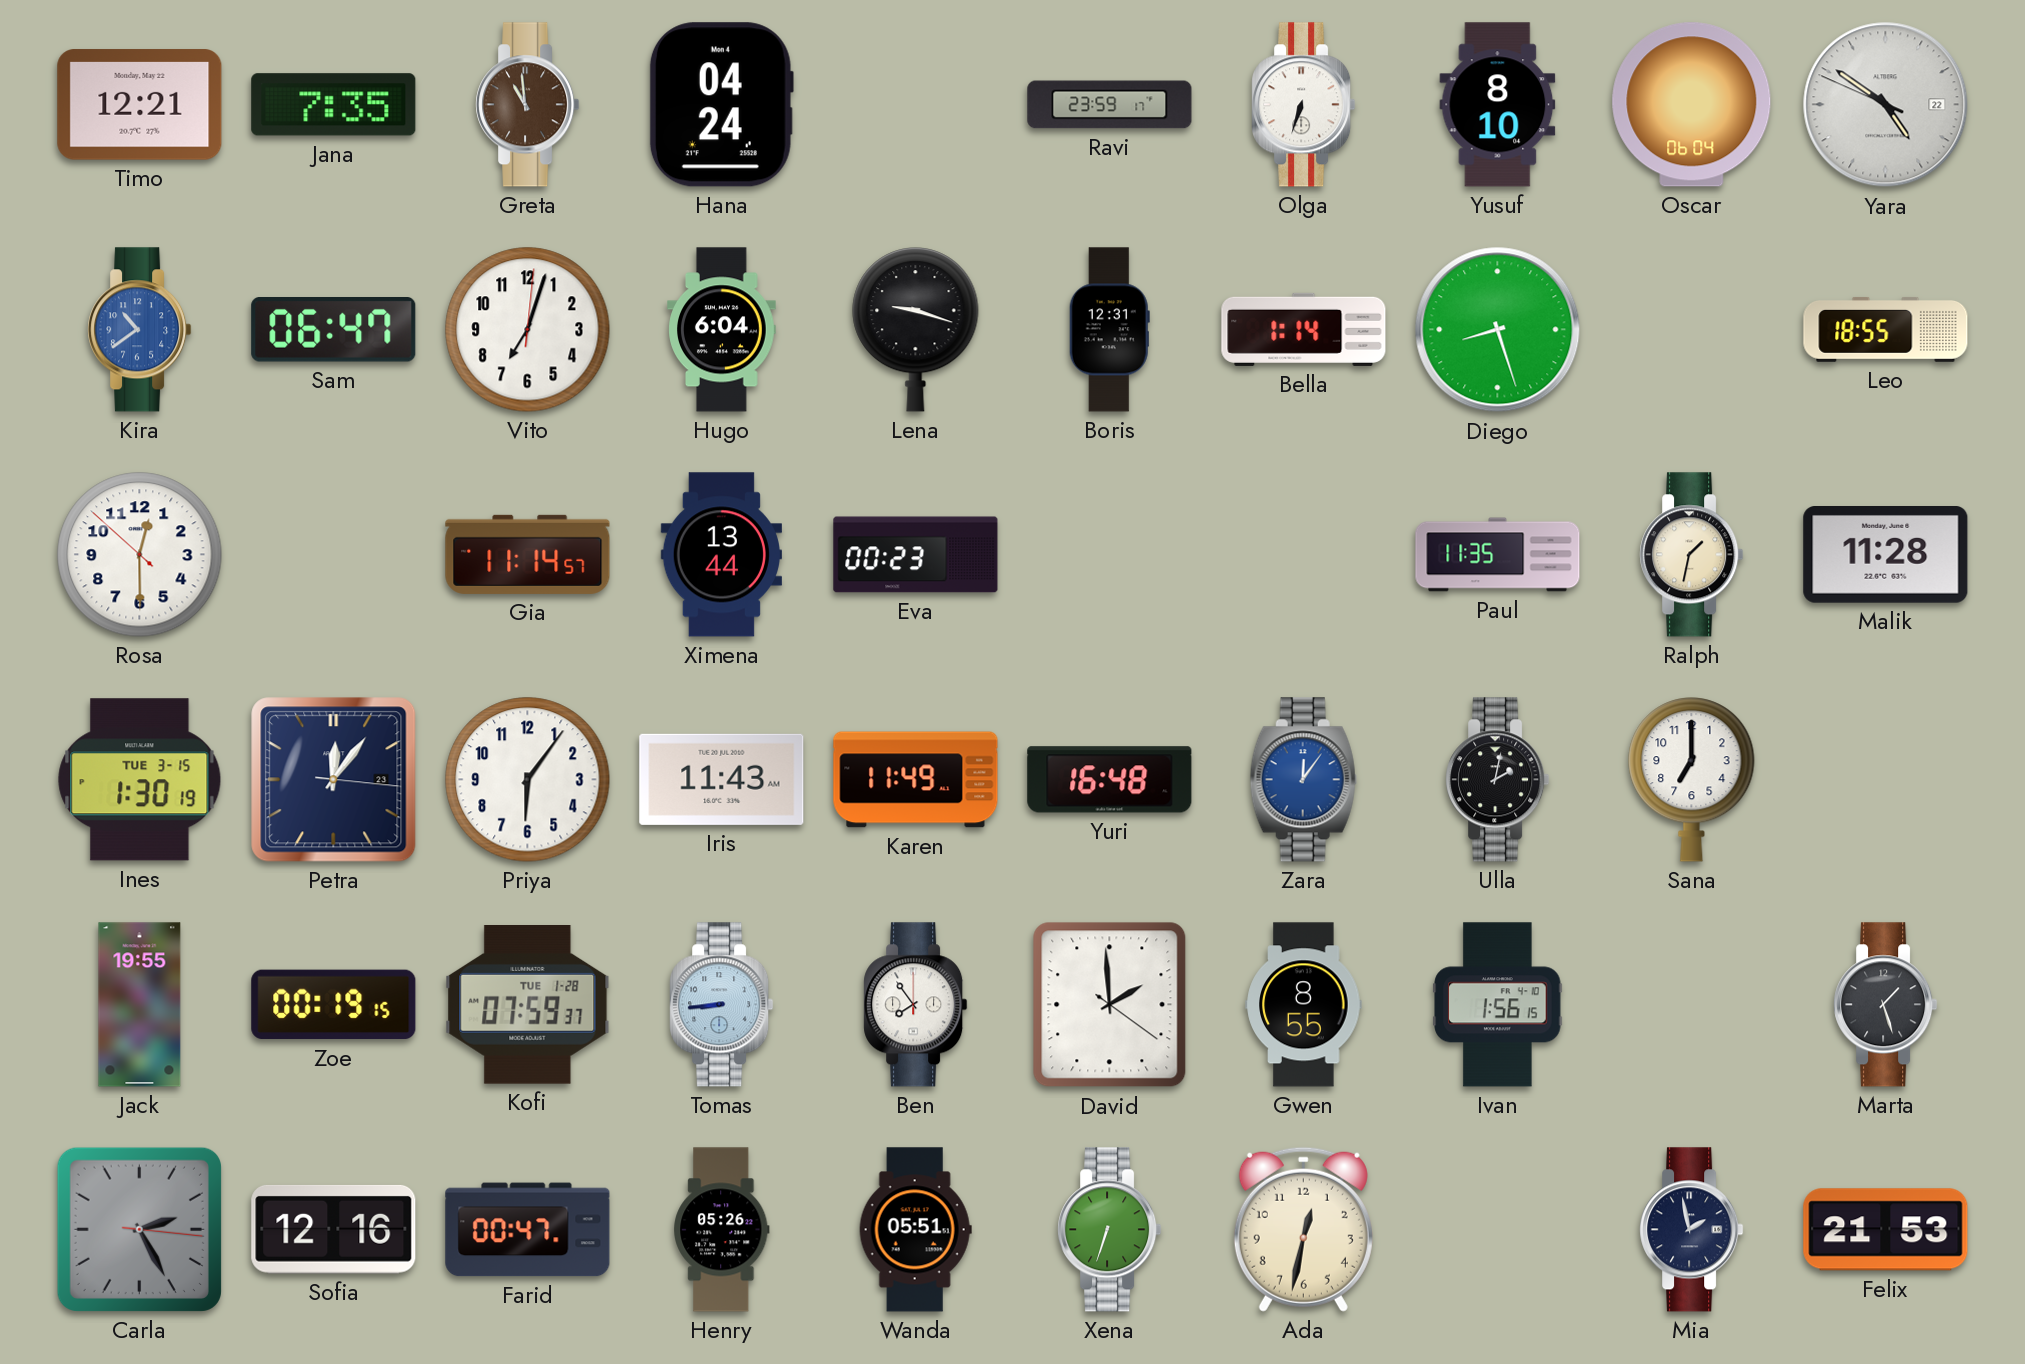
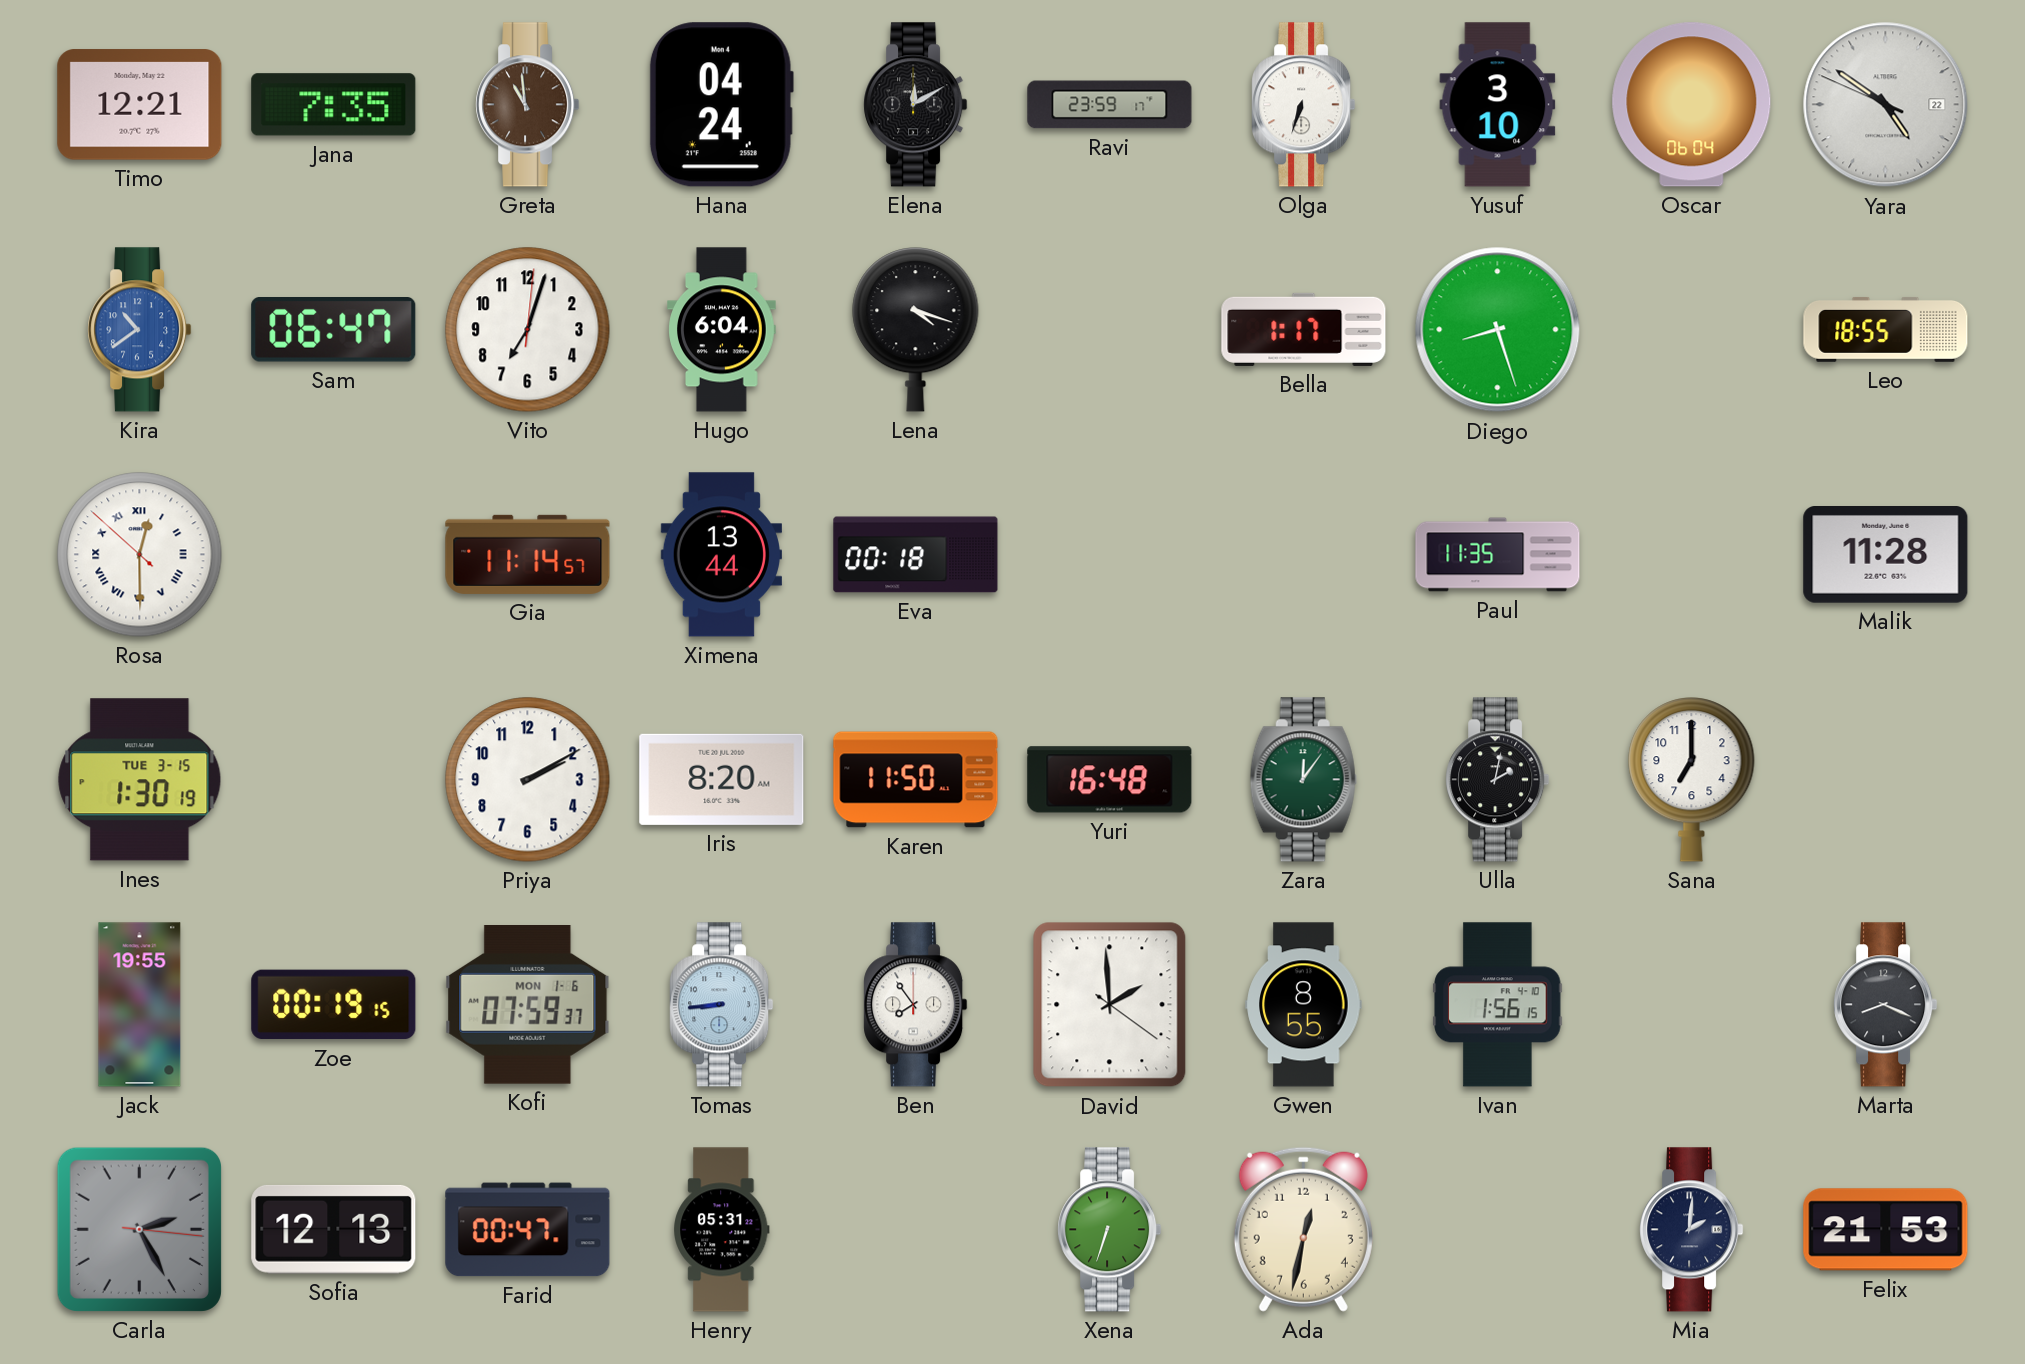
Elena: none -> 12:10
Yusuf: 8:10 -> 3:10
Lena: 9:18 -> 4:18
Boris: 12:31 -> none
Bella: 1:14 -> 1:17
Rosa numerals: Arabic -> Roman
Eva: 00:23 -> 00:18
Ralph: 1:32 -> none
Petra: 12:06 -> none
Priya: 6:06 -> 2:10
Iris: 11:43 -> 8:20
Karen: 11:49 -> 11:50
Zara dial: blue -> green
Kofi date: TUE 1-28 -> MON 1-6
Marta: 1:27 -> 8:19
Sofia: 12:16 -> 12:13
Henry: 05:26 -> 05:31
Wanda: 05:51 -> none
Mia: 1:58 -> 2:01
